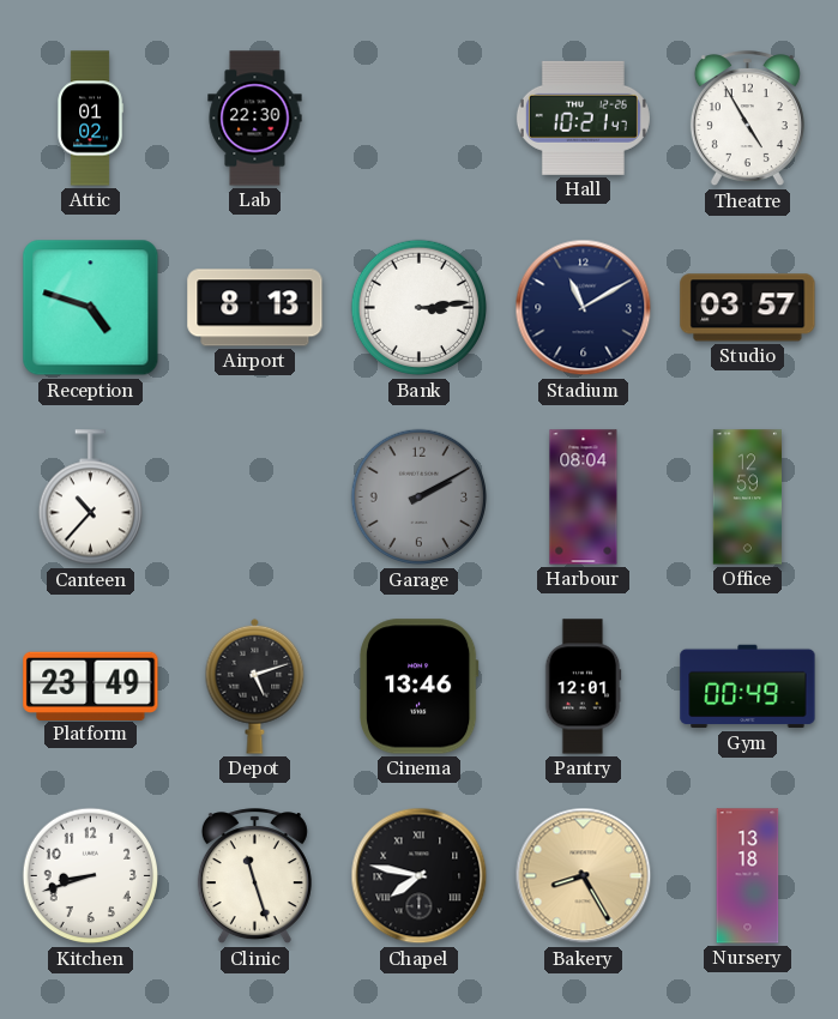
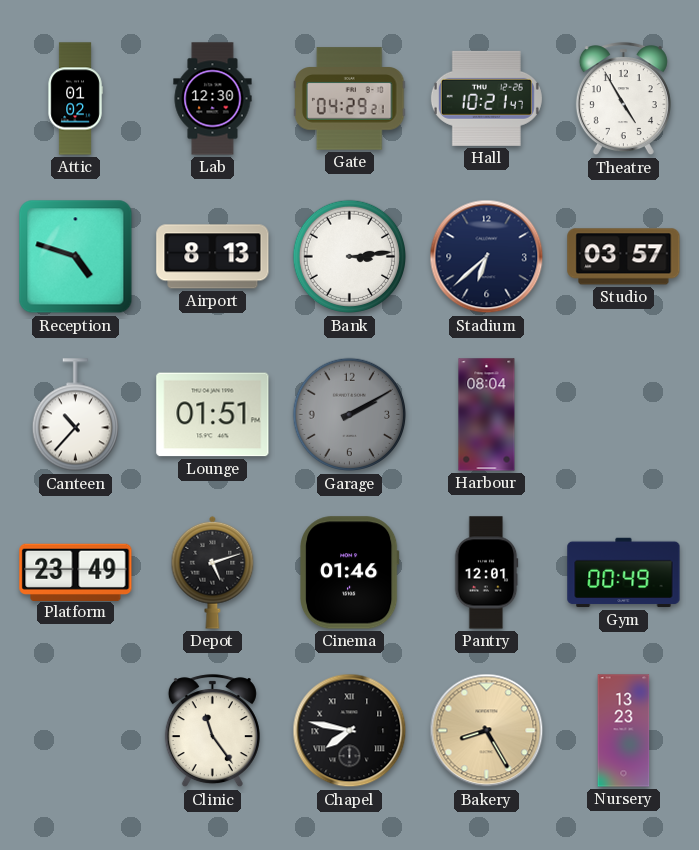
Lab: 22:30 -> 12:30
Gate: none -> 04:29
Stadium: 11:10 -> 6:38
Lounge: none -> 01:51
Office: 12:59 -> none
Cinema: 13:46 -> 01:46
Kitchen: 8:42 -> none
Clinic: 11:27 -> 11:24
Nursery: 13:18 -> 13:23
